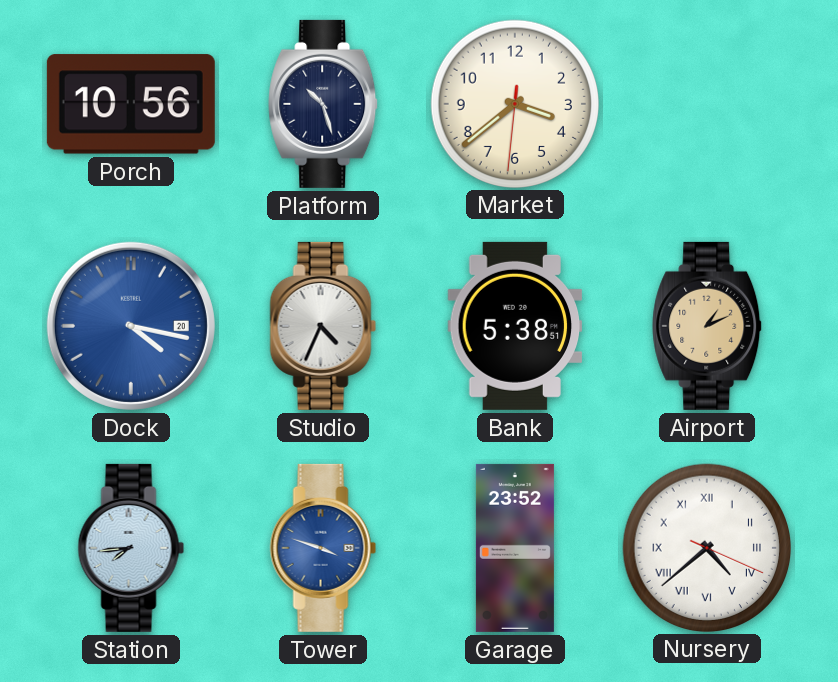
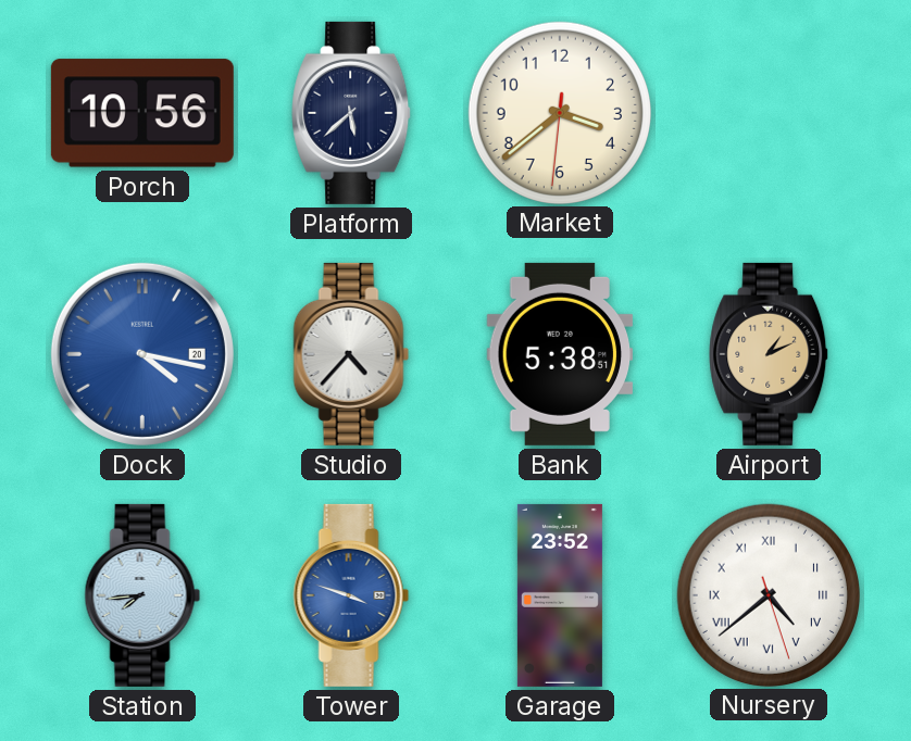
Platform: 10:27 -> 5:38
Studio: 4:34 -> 4:37
Nursery: 4:38:19 -> 4:38:27
